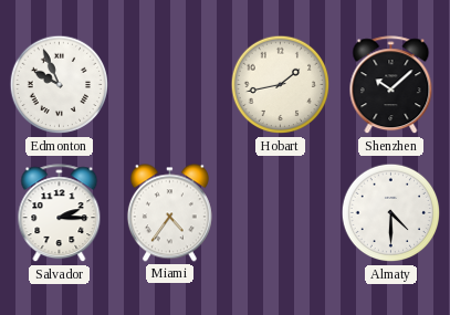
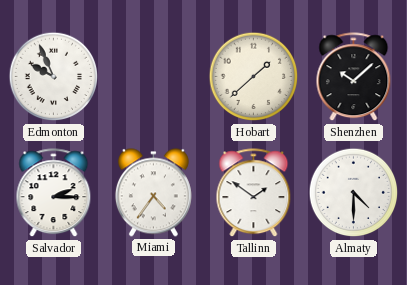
Hobart: 1:43 -> 1:38
Tallinn: none -> 1:51
